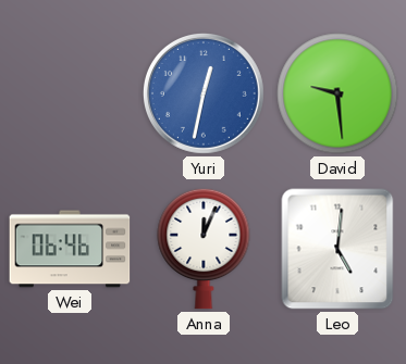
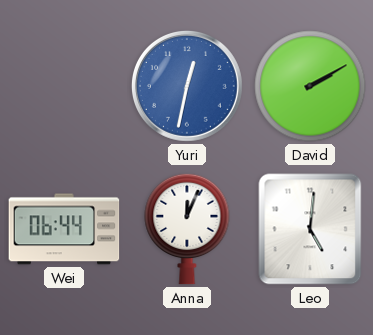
David: 9:29 -> 2:10
Wei: 06:46 -> 06:44
